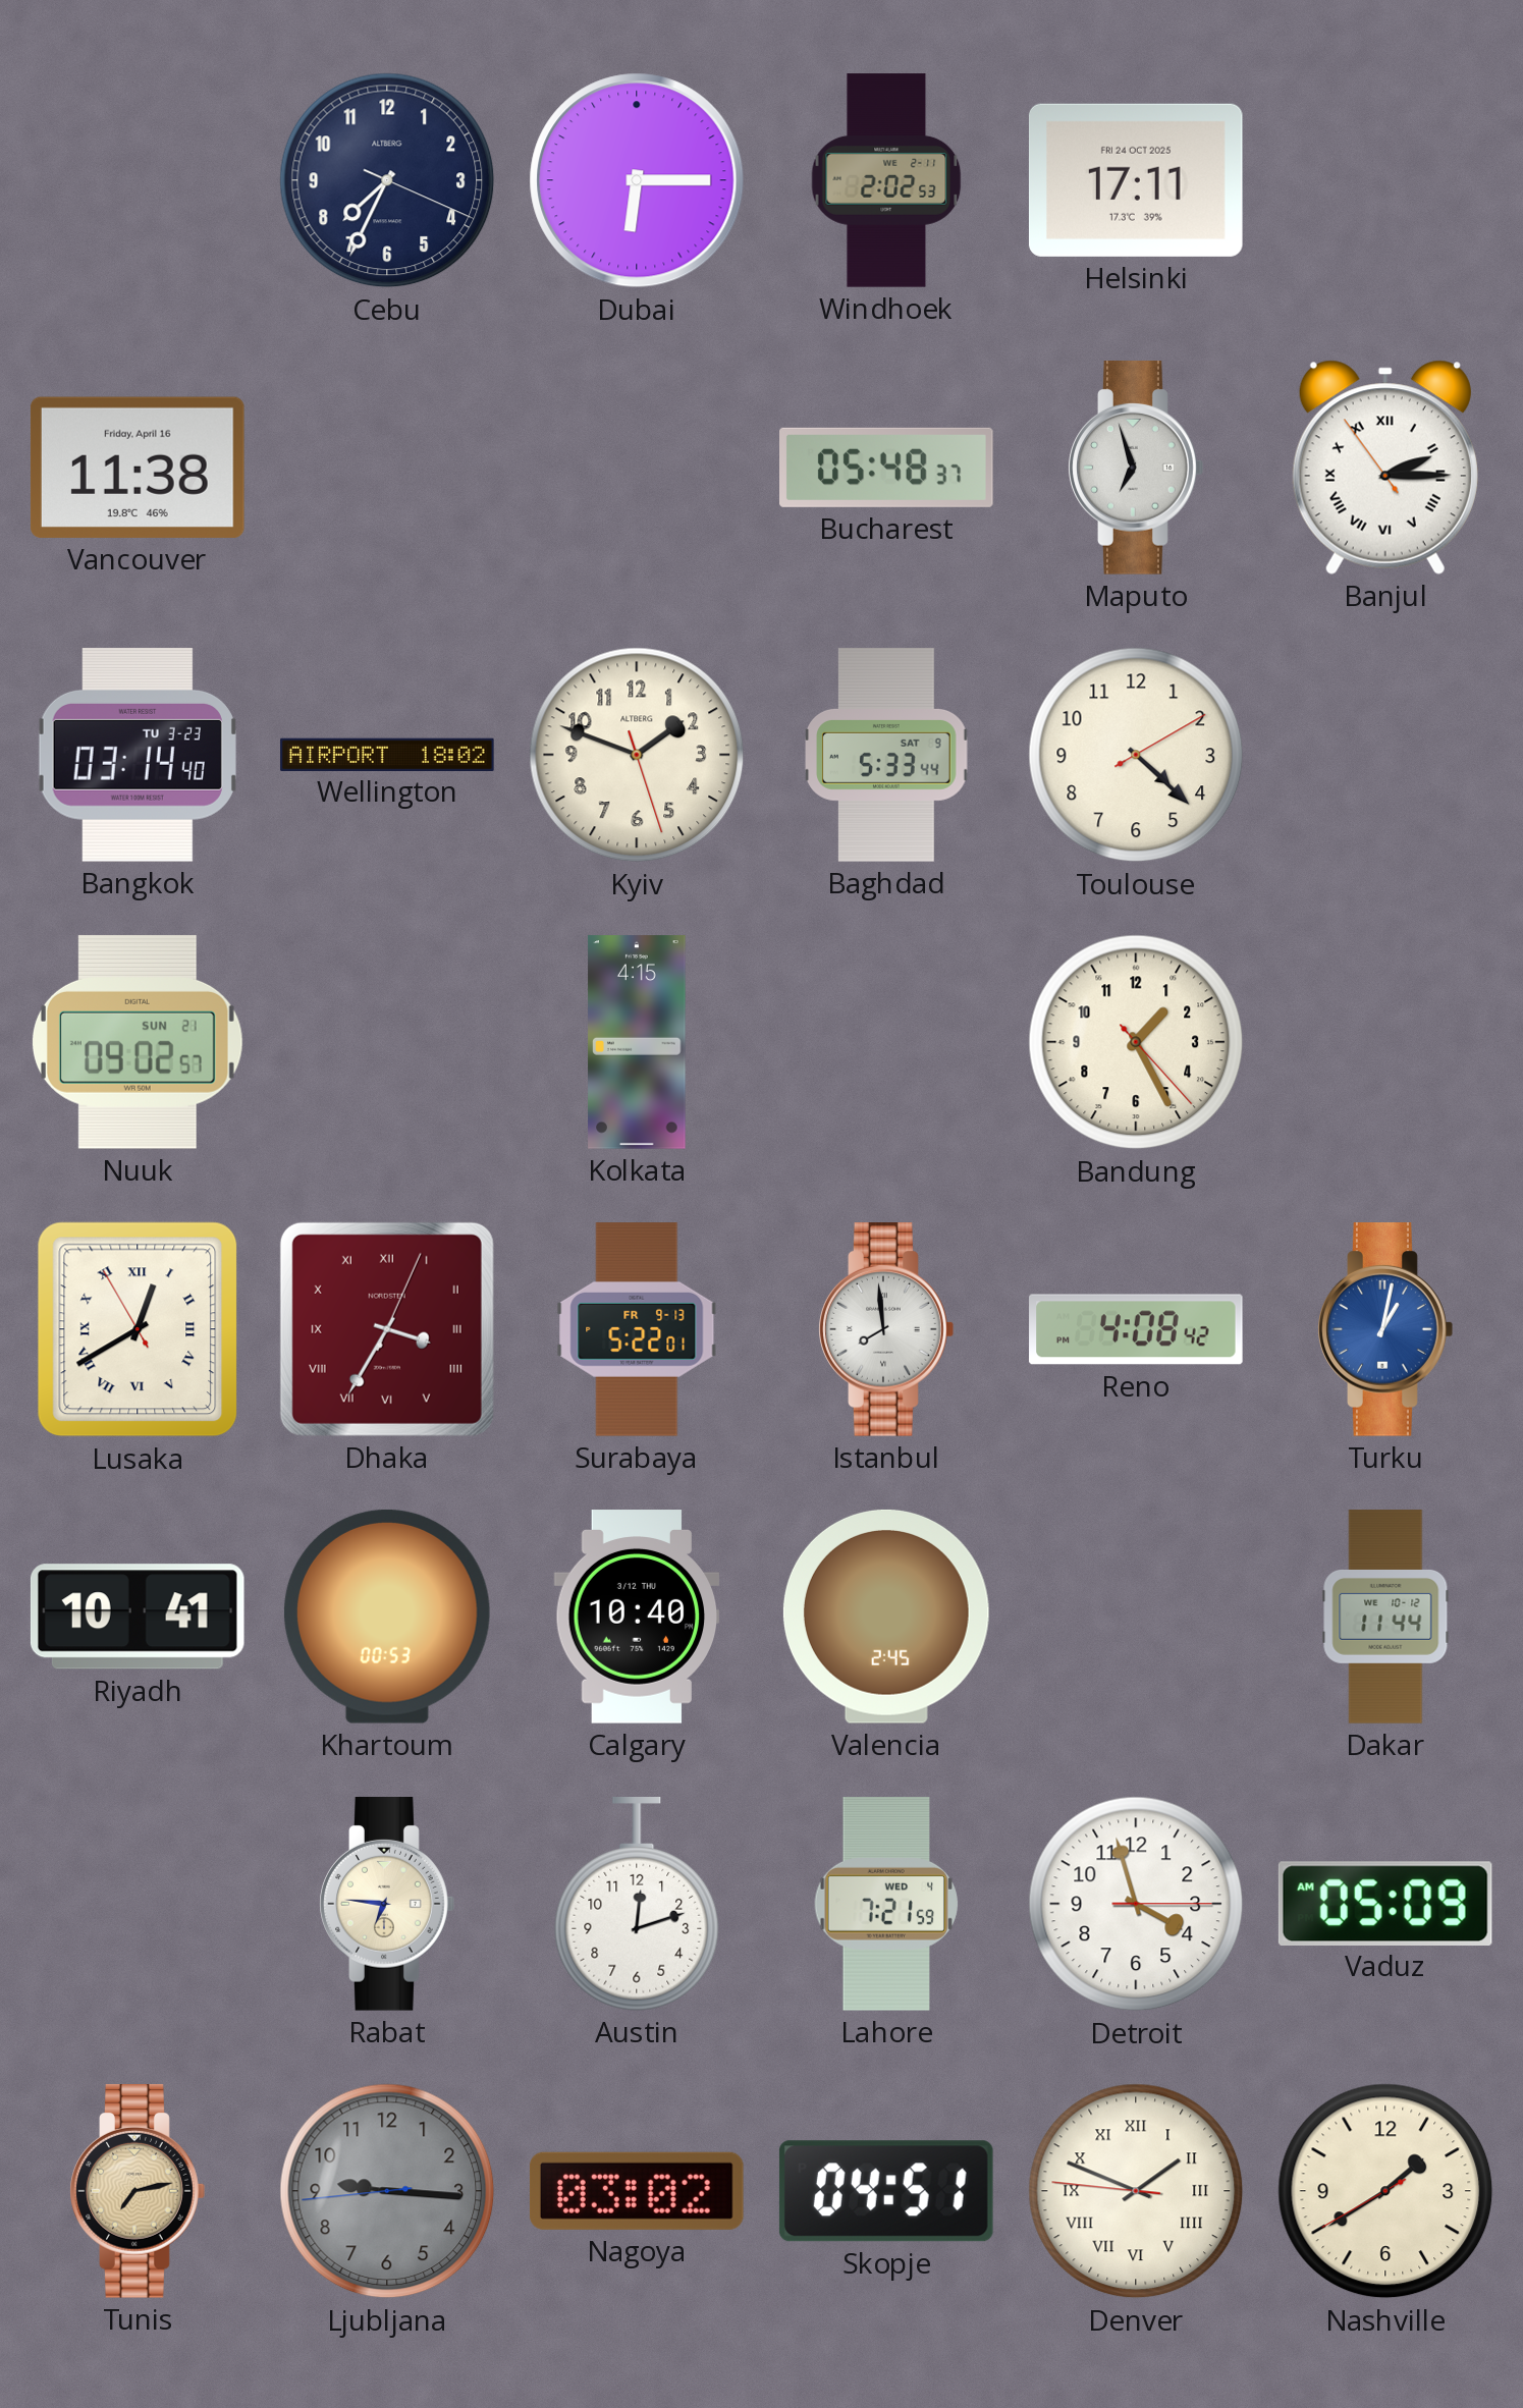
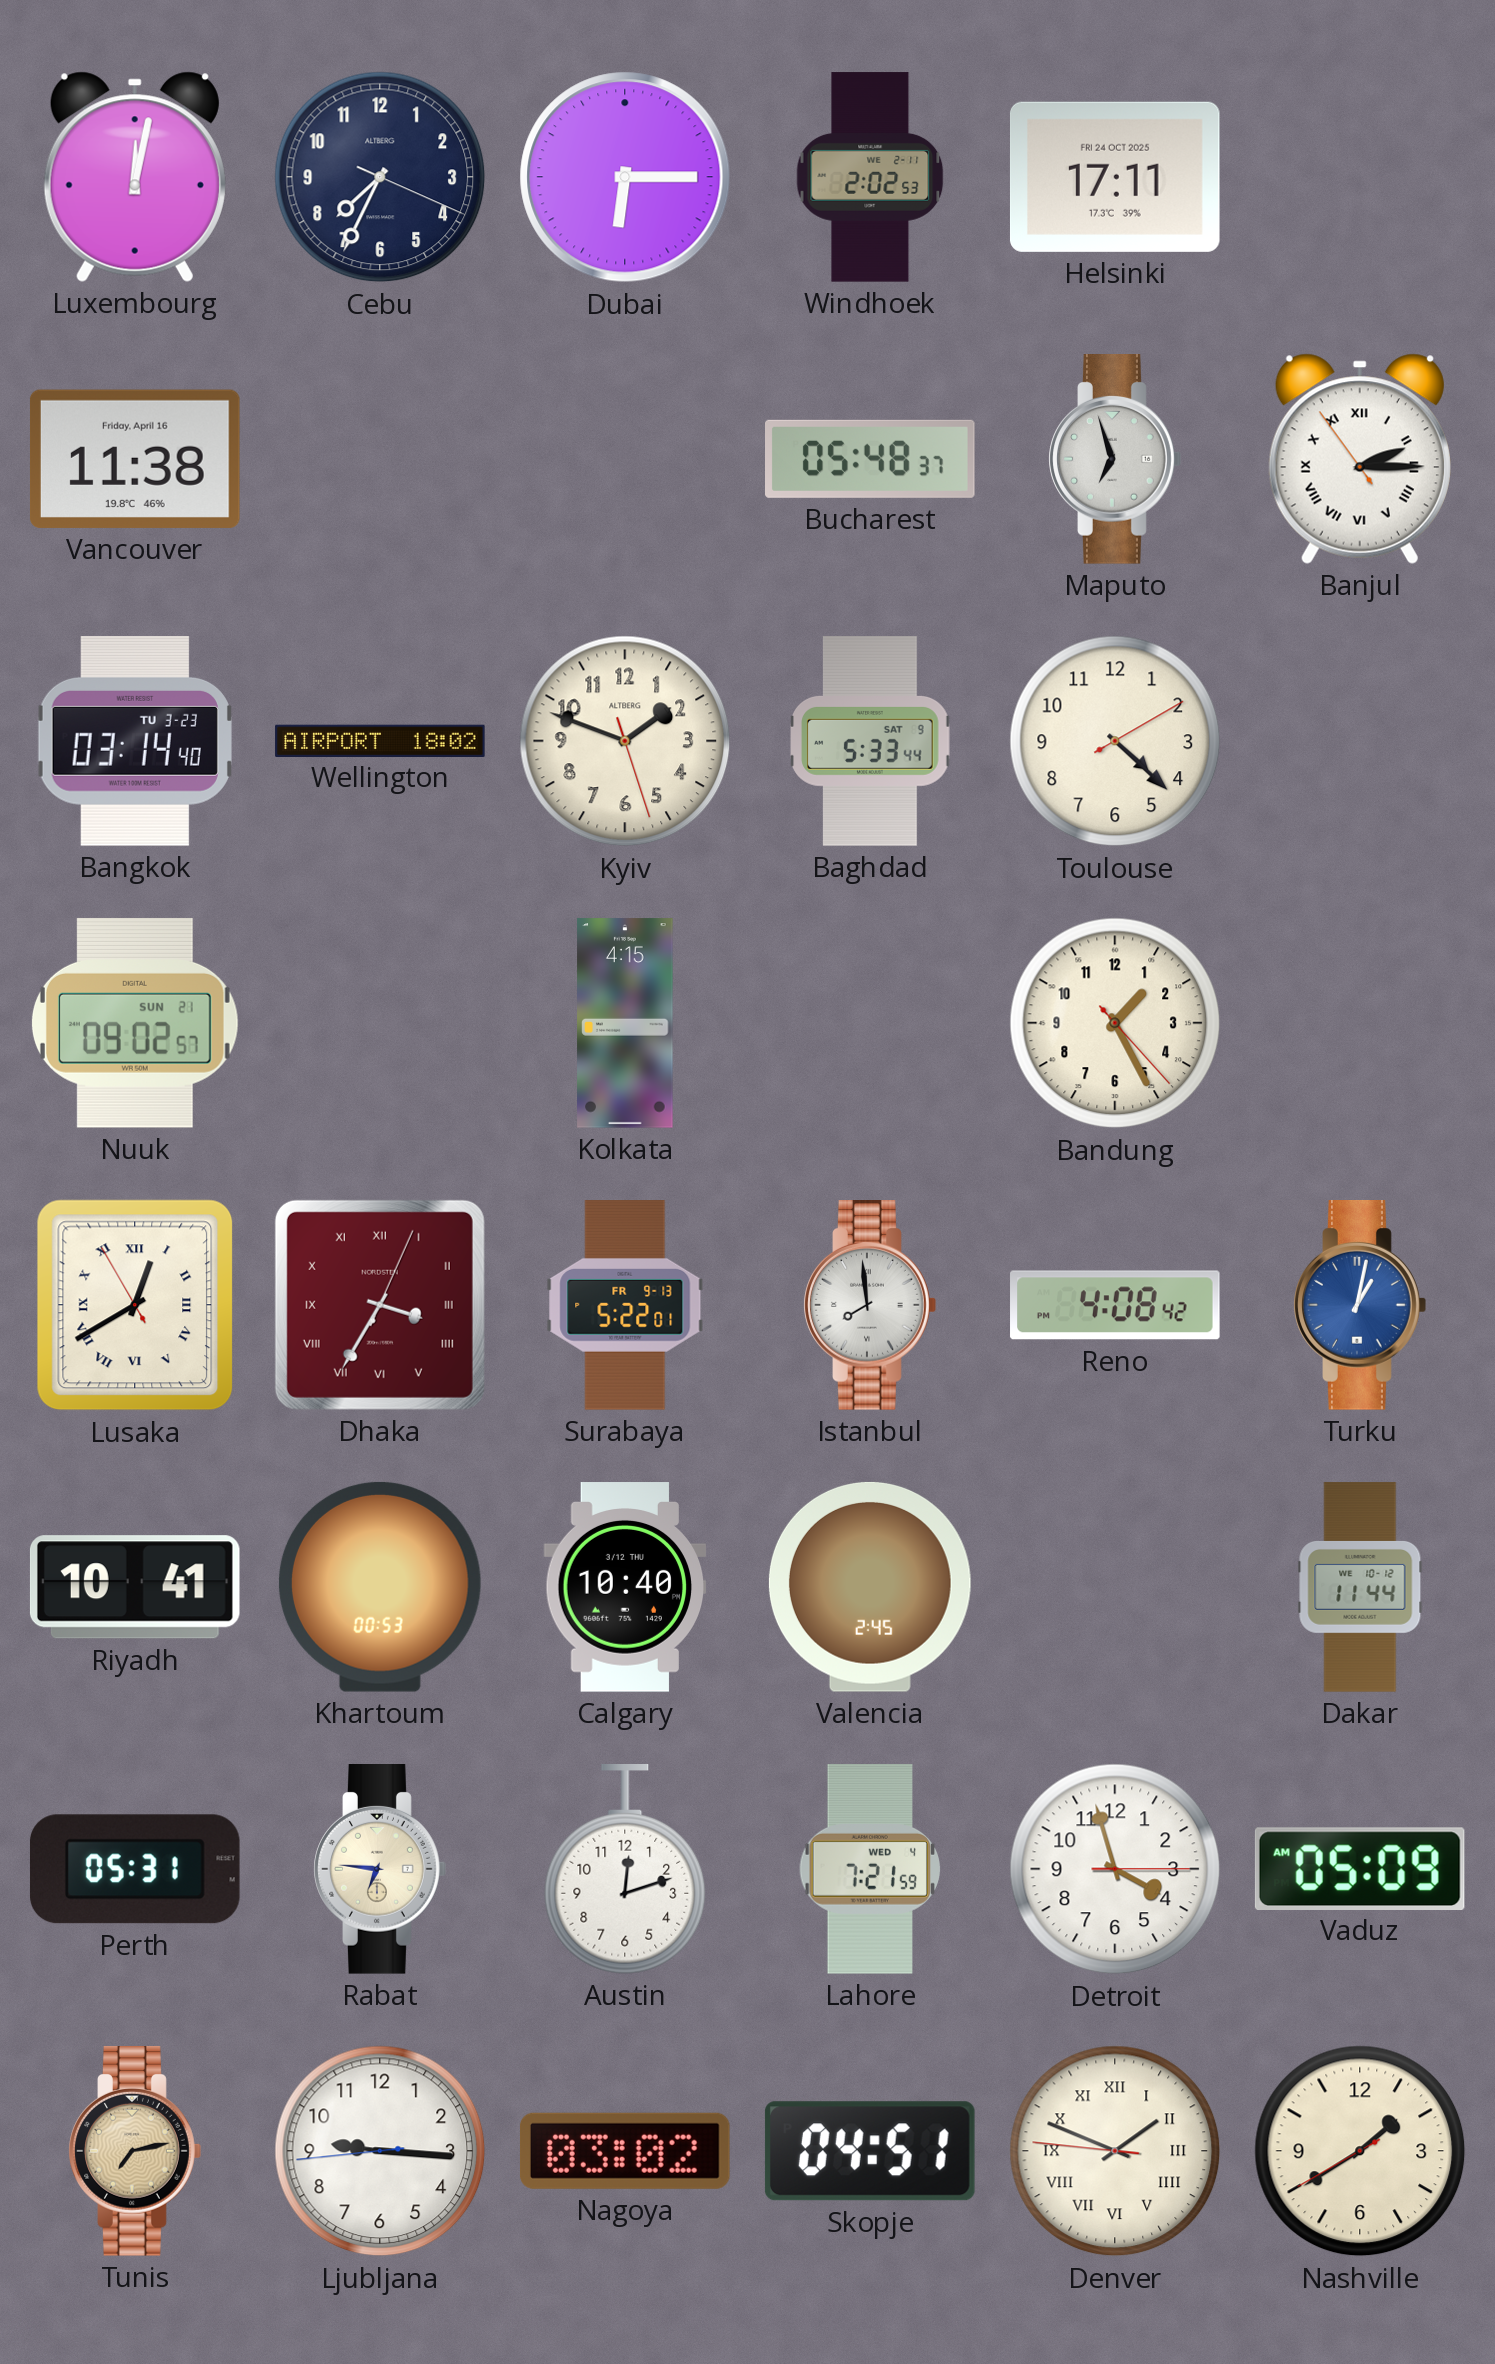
Luxembourg: none -> 12:02
Perth: none -> 05:31
Ljubljana dial: grey -> white
